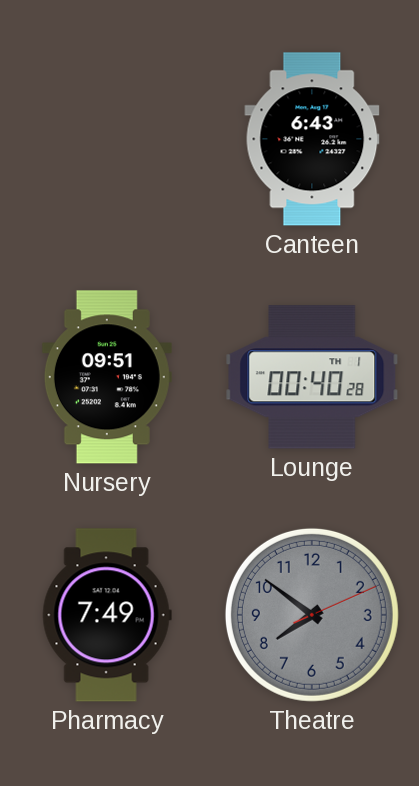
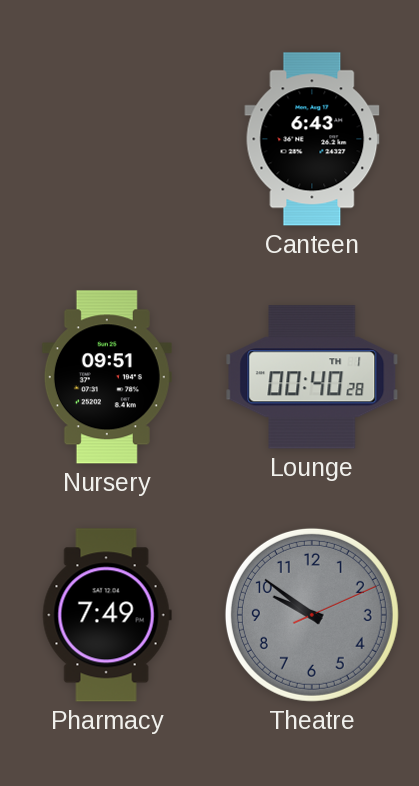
Theatre: 7:51 -> 9:51
